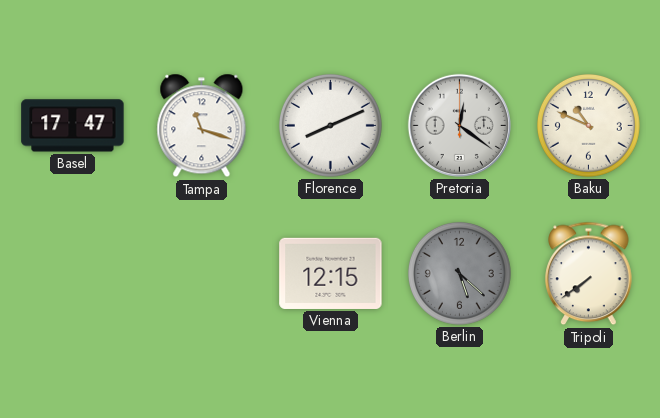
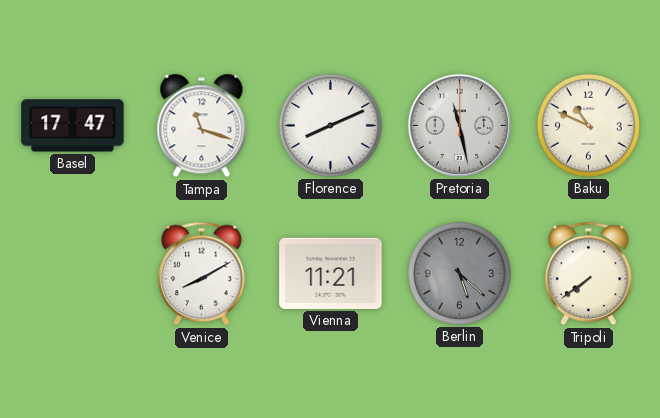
Pretoria: 12:21 -> 11:28
Venice: none -> 8:10
Vienna: 12:15 -> 11:21
